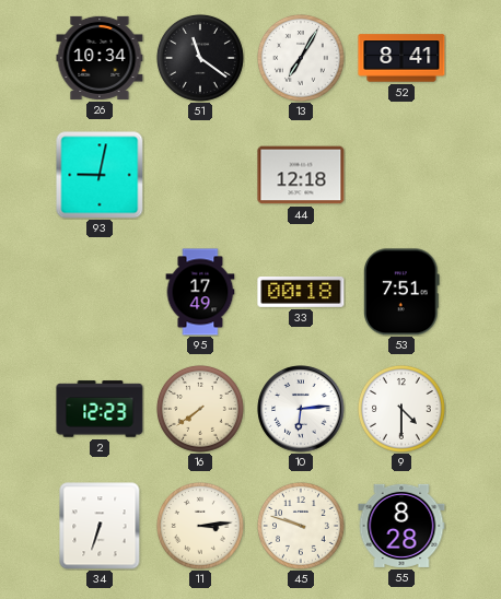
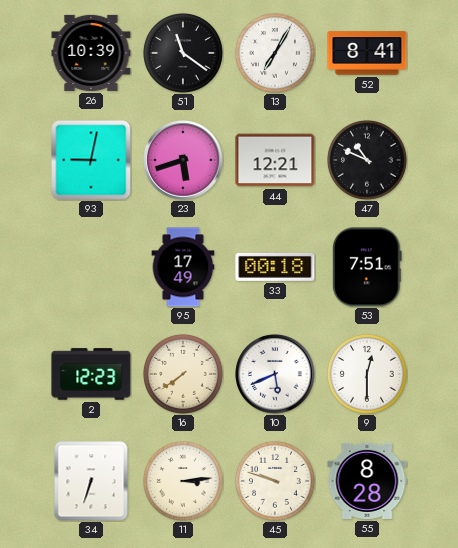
26: 10:34 -> 10:39
23: none -> 5:42
44: 12:18 -> 12:21
47: none -> 10:49
10: 6:14 -> 5:41
9: 4:30 -> 12:30
